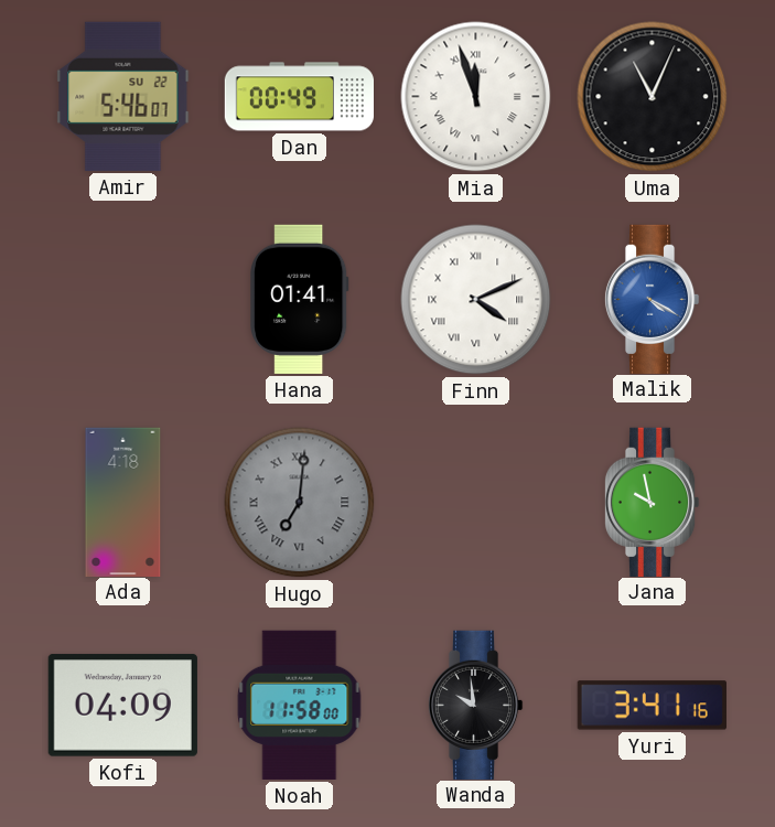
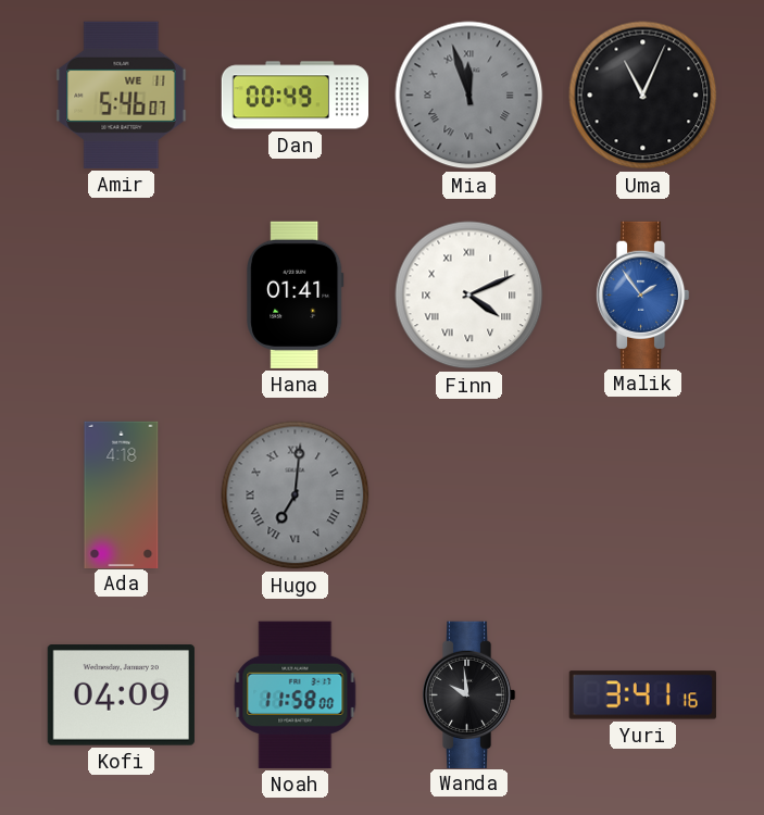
Amir date: SU 22 -> WE 11
Mia dial: white -> grey
Malik: 4:20 -> 1:54
Jana: 9:58 -> none
